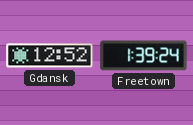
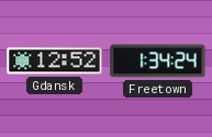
Freetown: 1:39 -> 1:34
